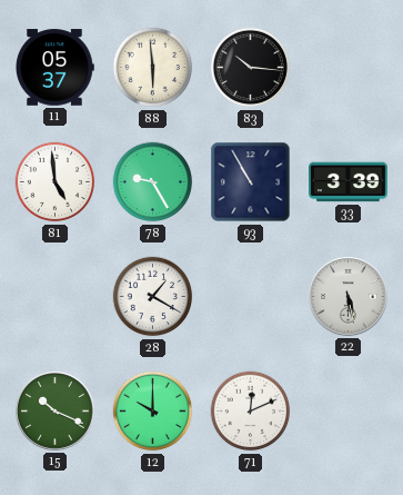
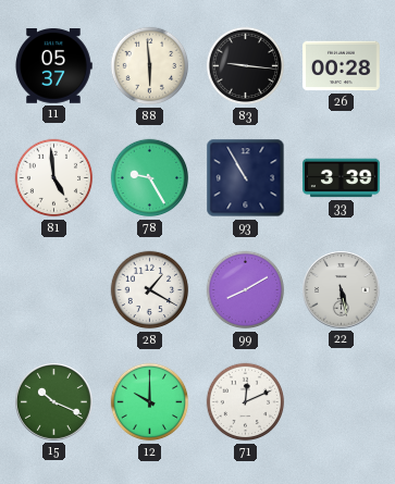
83: 10:16 -> 9:16
26: none -> 00:28
99: none -> 8:10
